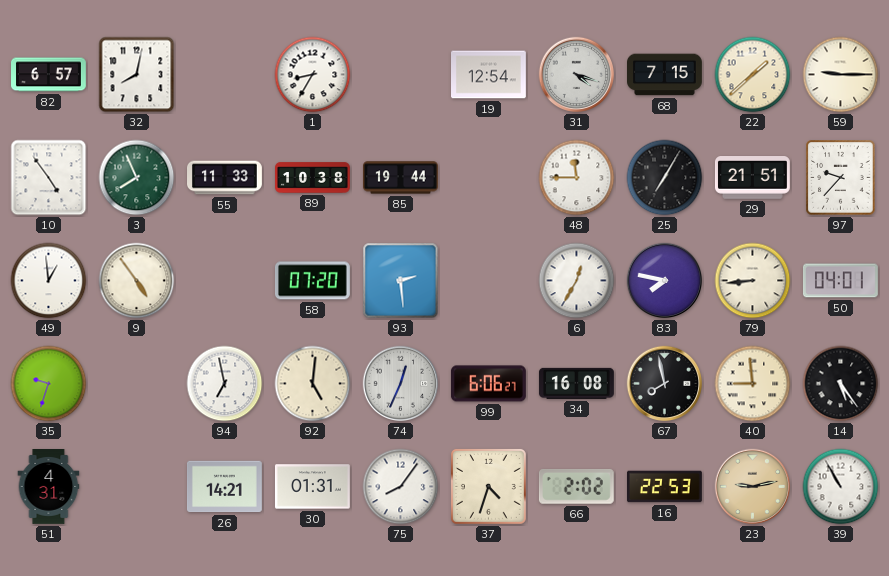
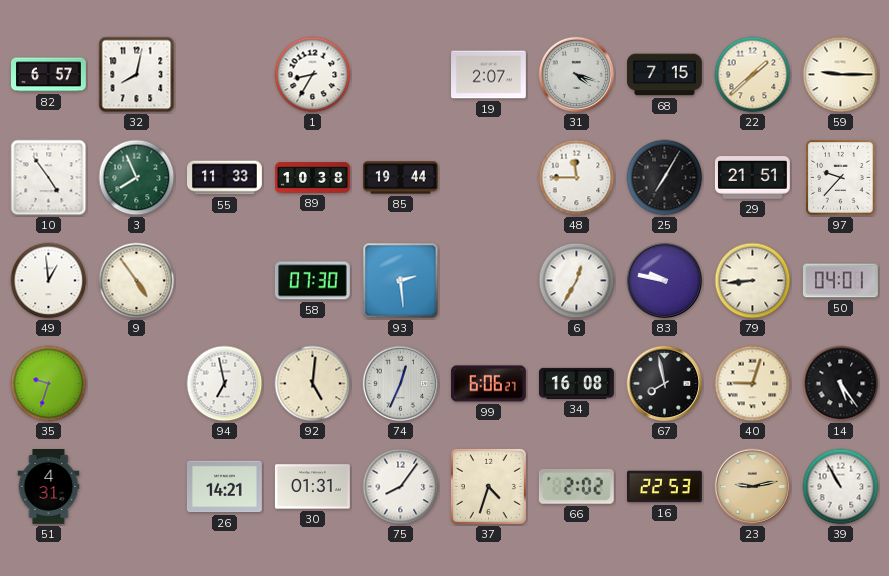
19: 12:54 -> 2:07
58: 07:20 -> 07:30
83: 7:47 -> 9:47
40: 8:59 -> 9:03
